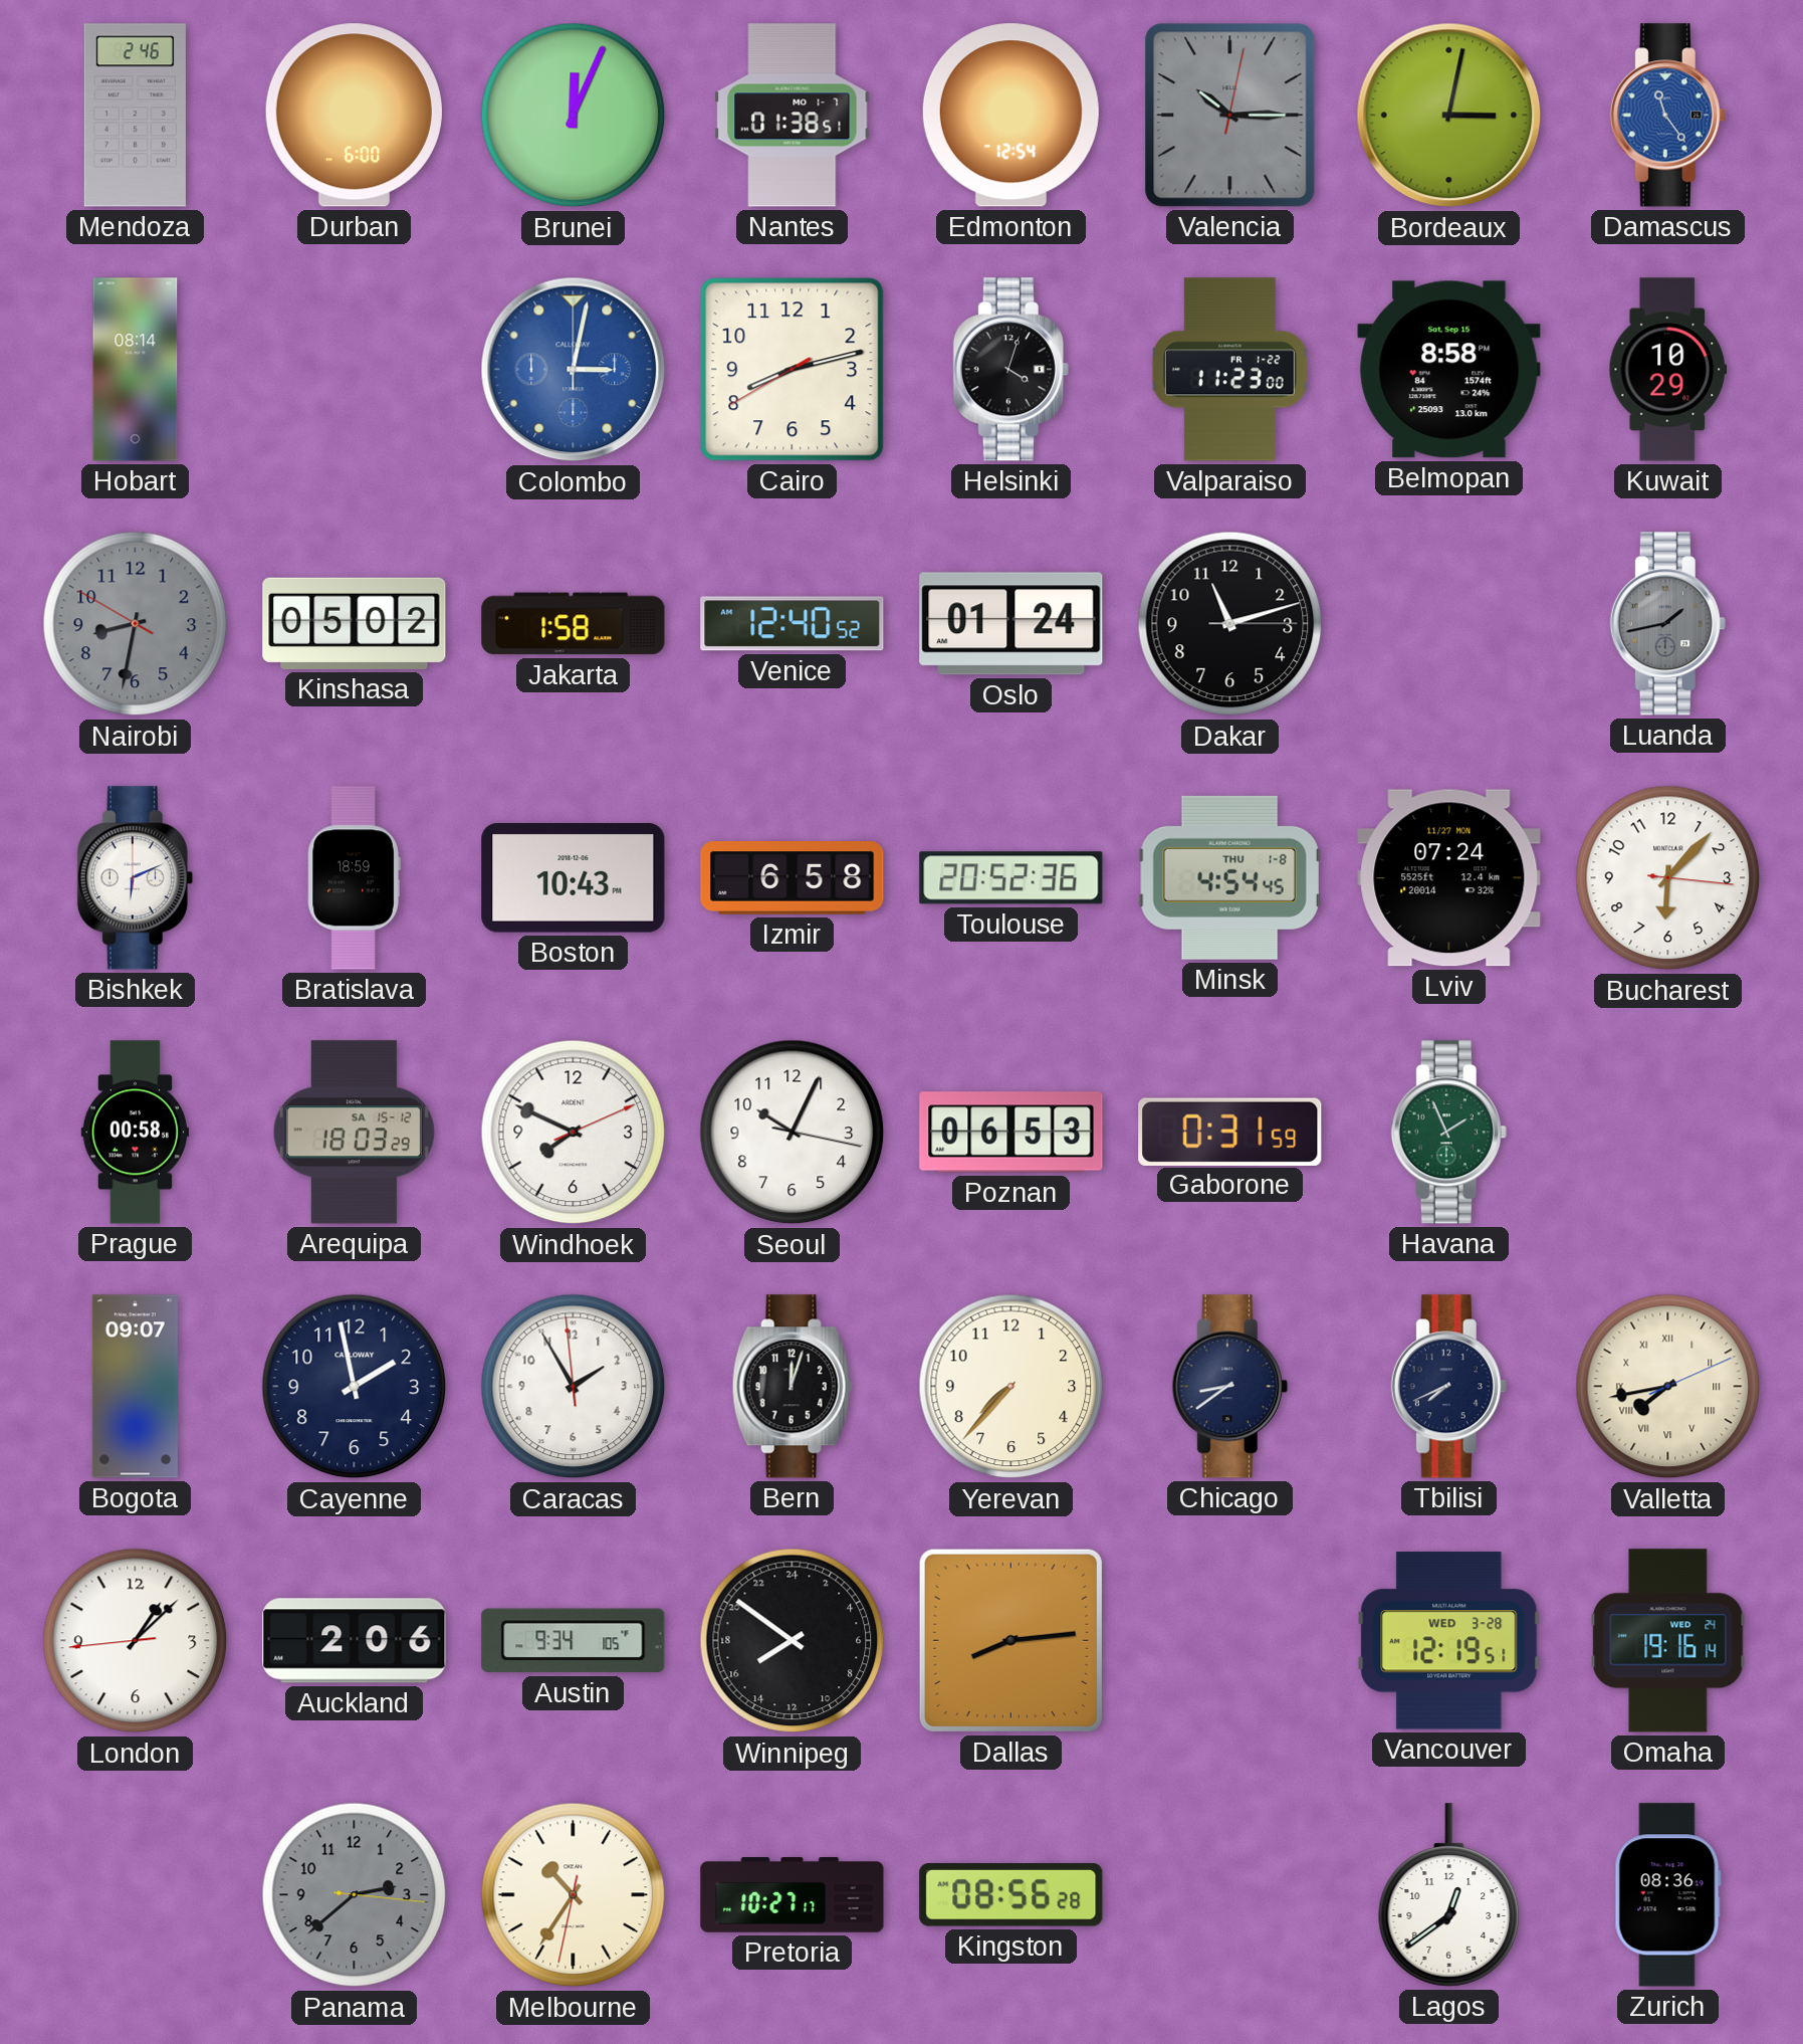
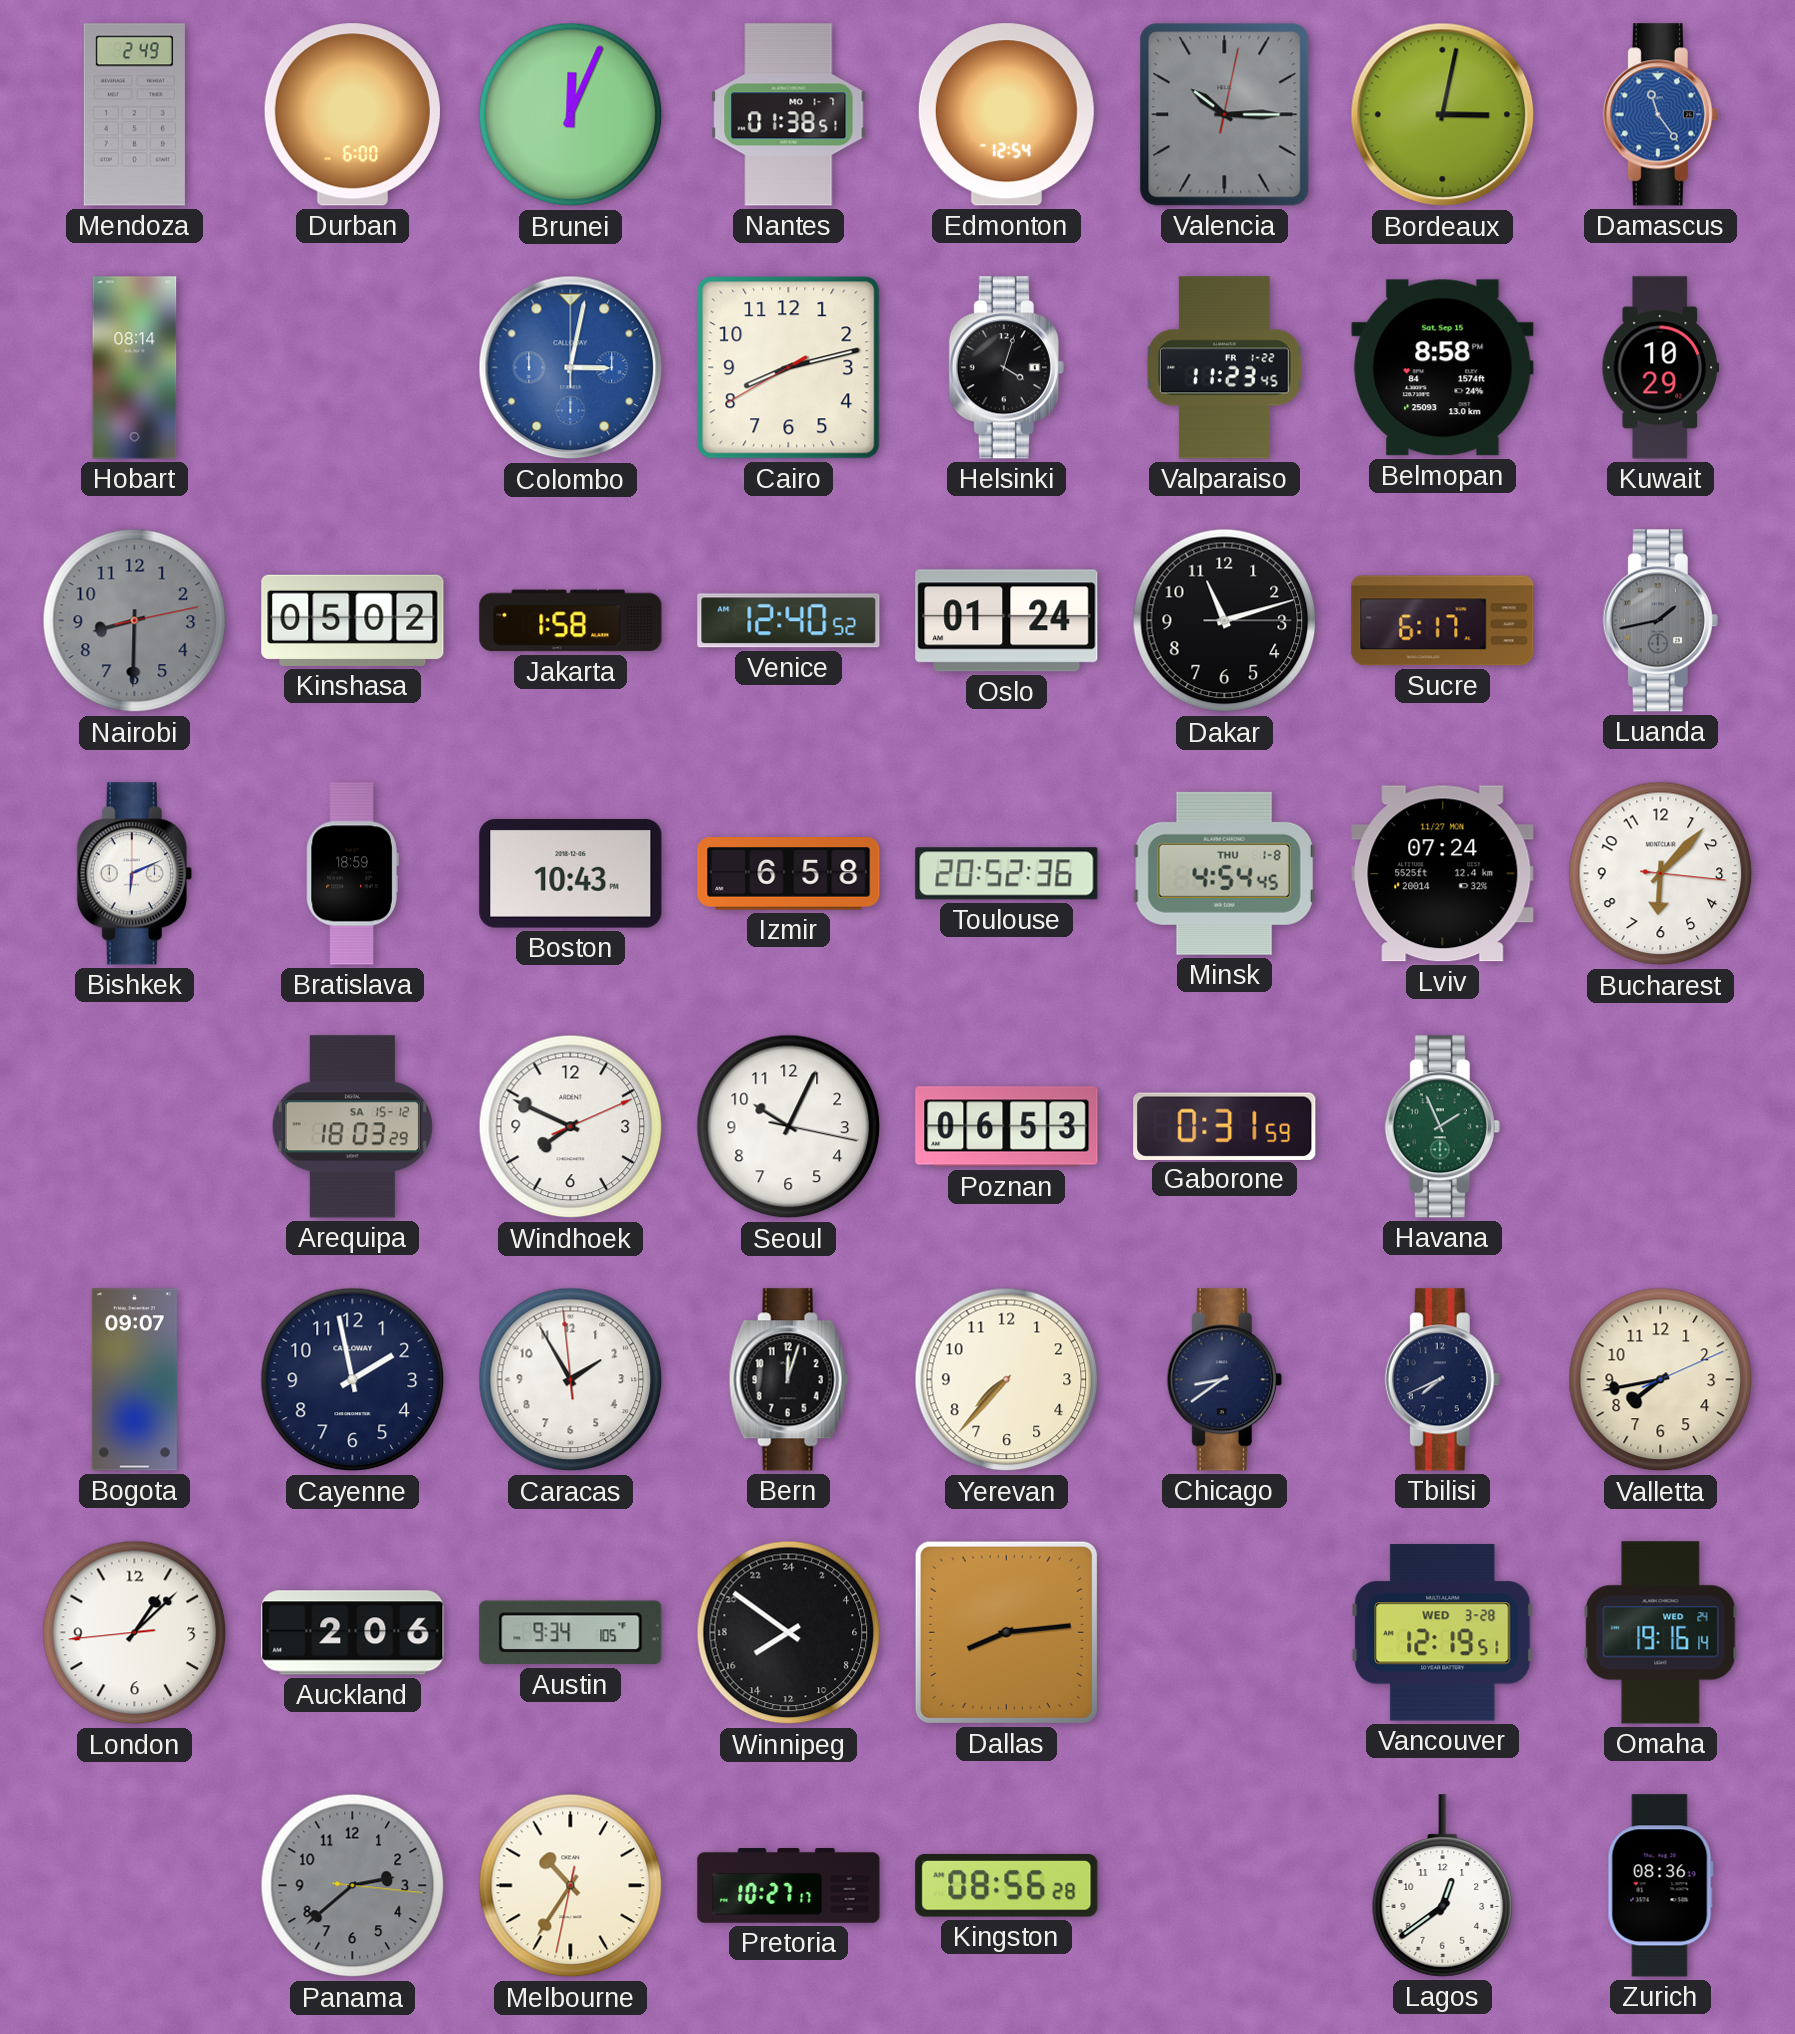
Mendoza: 2:46 -> 2:49
Valparaiso: 11:23:00 -> 11:23:45
Nairobi: 8:31 -> 8:30
Sucre: none -> 6:17
Prague: 00:58 -> none
Valletta numerals: Roman -> Arabic
